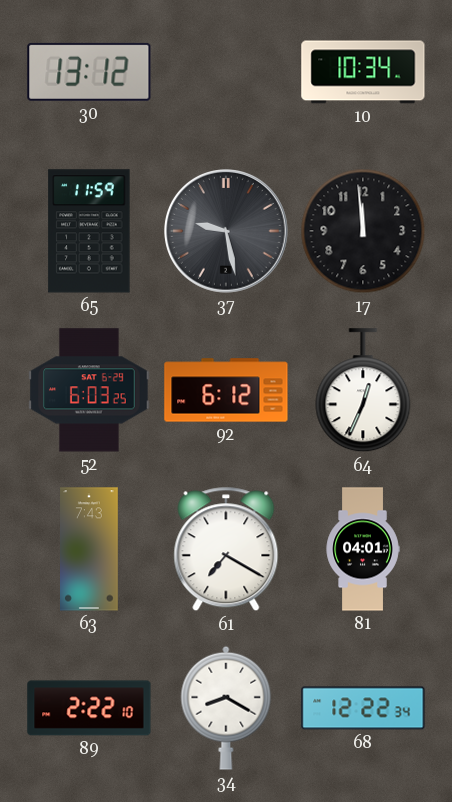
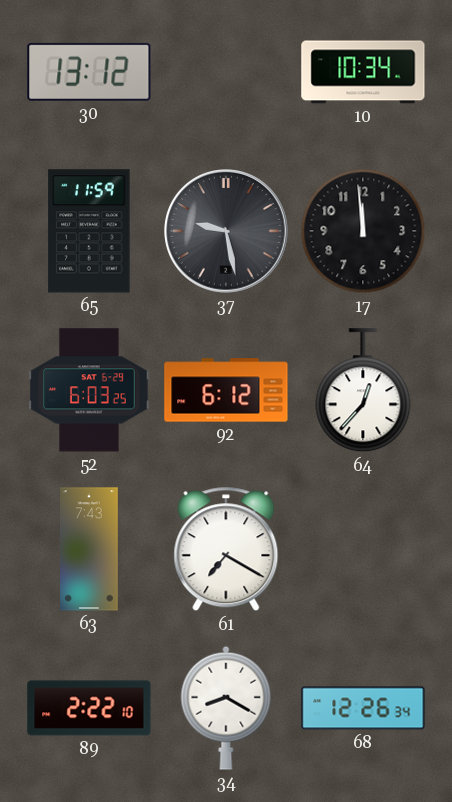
64: 12:34 -> 12:37
81: 04:01 -> none
68: 12:22 -> 12:26
